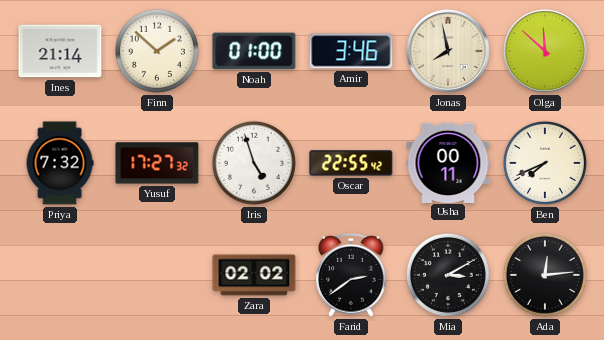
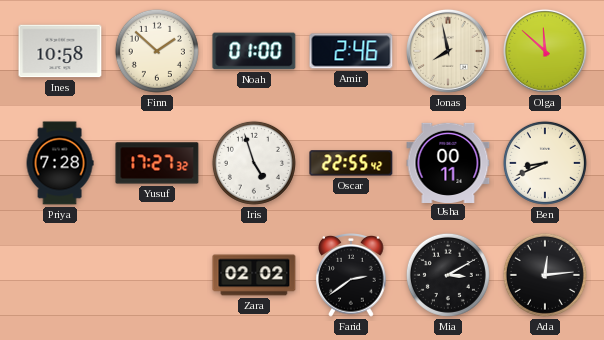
Ines: 21:14 -> 10:58
Amir: 3:46 -> 2:46
Priya: 7:32 -> 7:28
Ben: 7:41 -> 8:41
